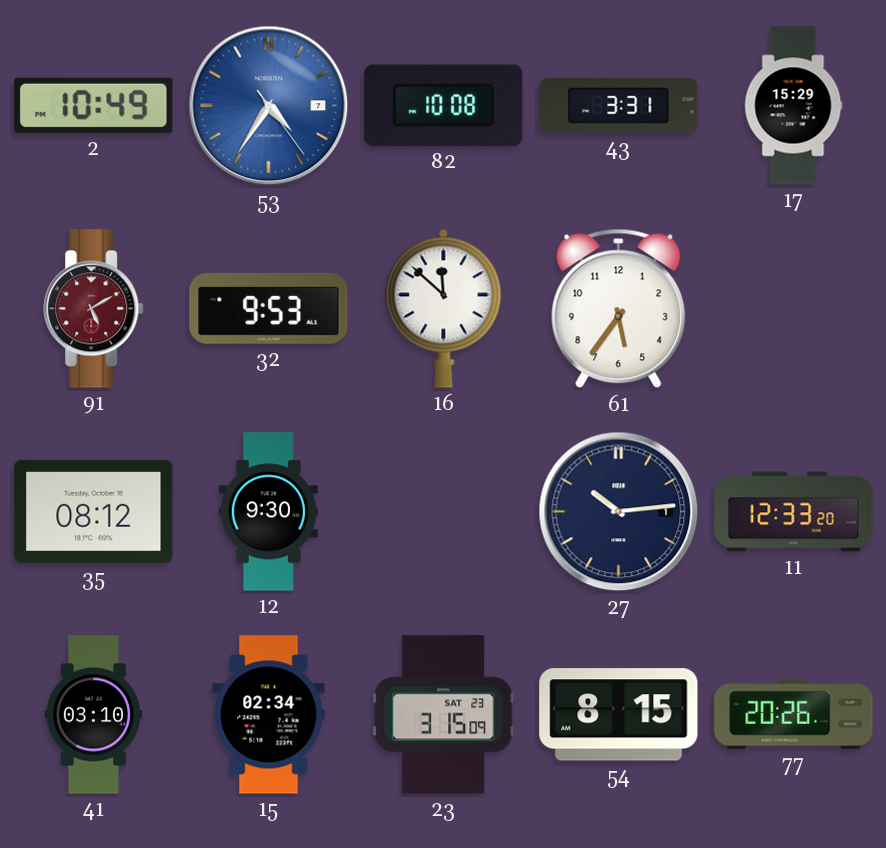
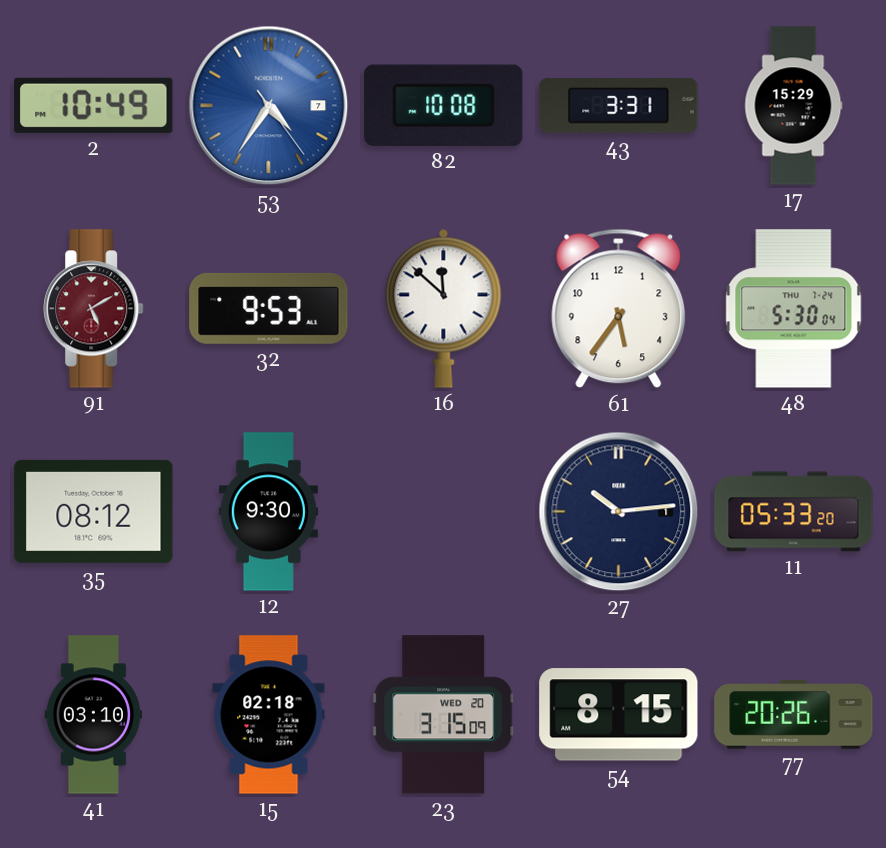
48: none -> 5:30
11: 12:33 -> 05:33
15: 02:34 -> 02:18
23 date: SAT 23 -> WED 20
